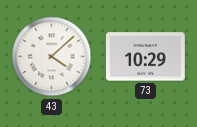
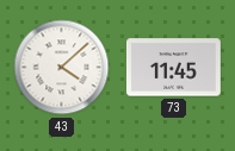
73: 10:29 -> 11:45
